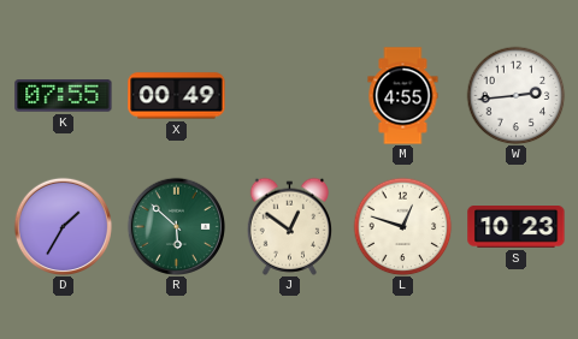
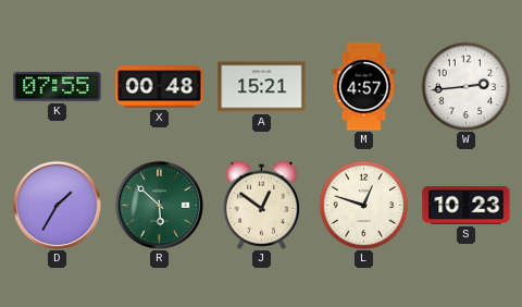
X: 00:49 -> 00:48
A: none -> 15:21
M: 4:55 -> 4:57
